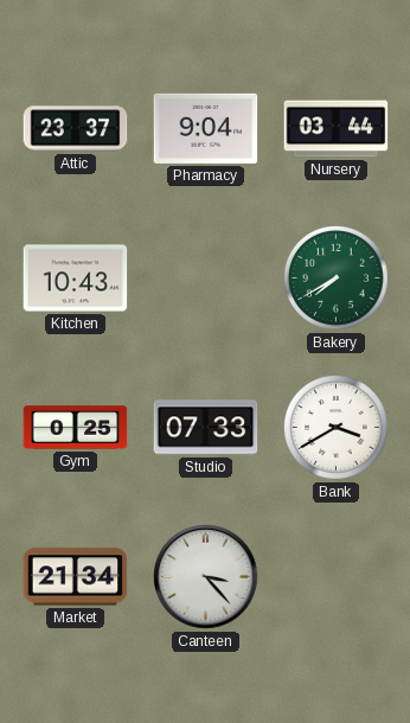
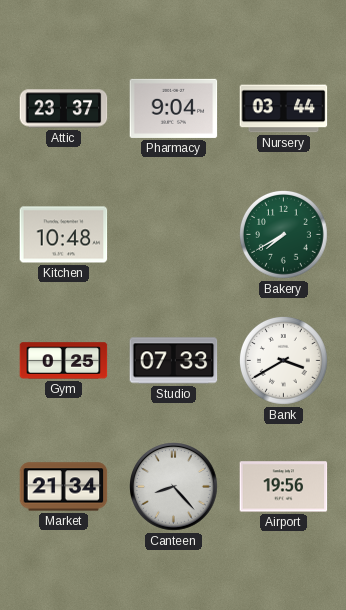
Kitchen: 10:43 -> 10:48
Canteen: 3:23 -> 8:23
Airport: none -> 19:56
